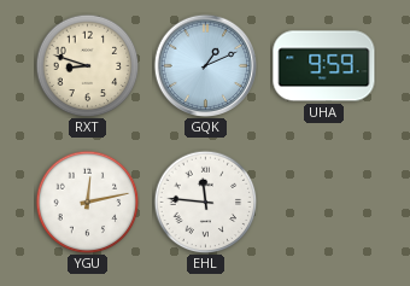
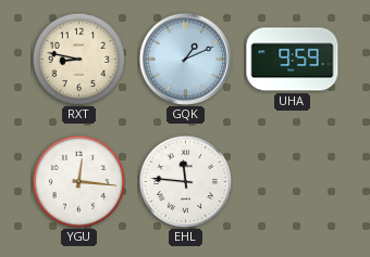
RXT: 8:48 -> 8:47
YGU: 12:13 -> 12:16
